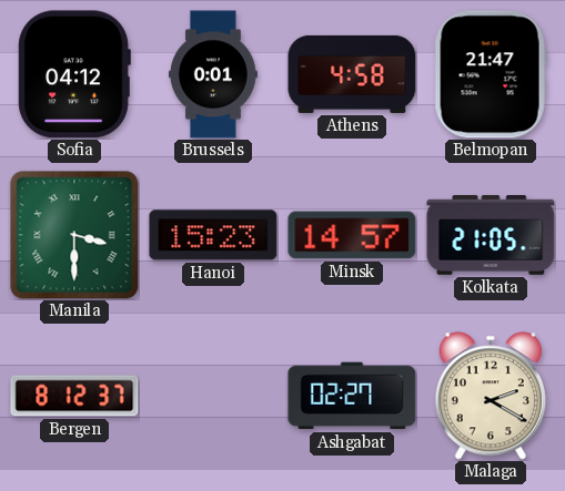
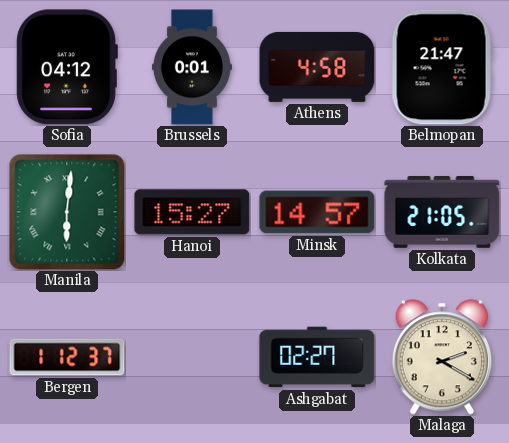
Manila: 3:30 -> 6:01
Hanoi: 15:23 -> 15:27
Bergen: 8:12 -> 1:12
